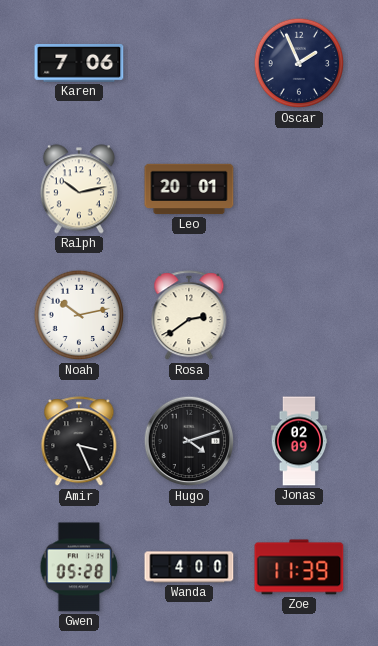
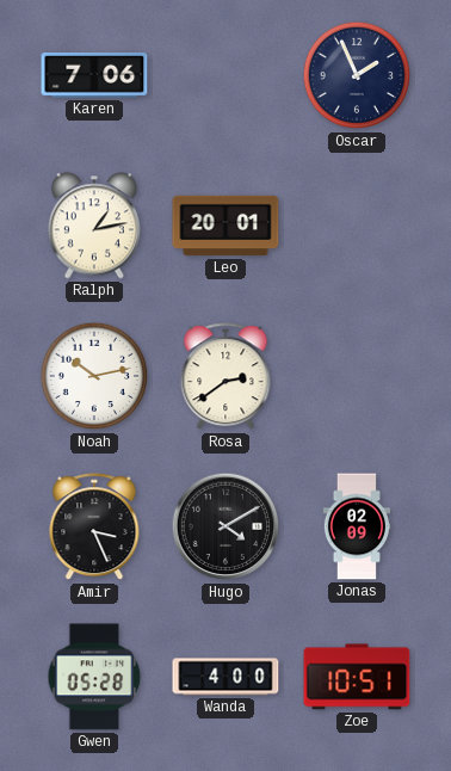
Ralph: 10:13 -> 1:13
Hugo: 4:12 -> 4:10
Zoe: 11:39 -> 10:51
